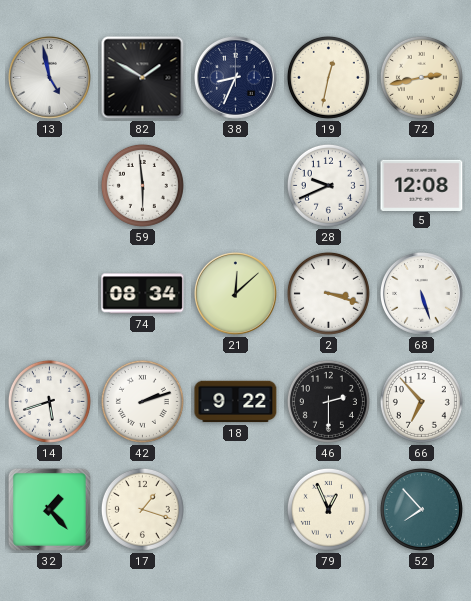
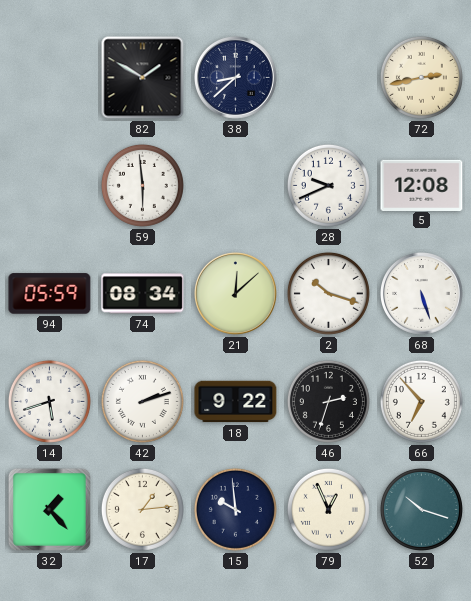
13: 4:58 -> none
38: 8:34 -> 8:38
19: 12:32 -> none
94: none -> 05:59
2: 3:18 -> 10:18
46: 2:30 -> 2:33
17: 1:18 -> 1:14
15: none -> 9:59
52: 7:53 -> 10:18
